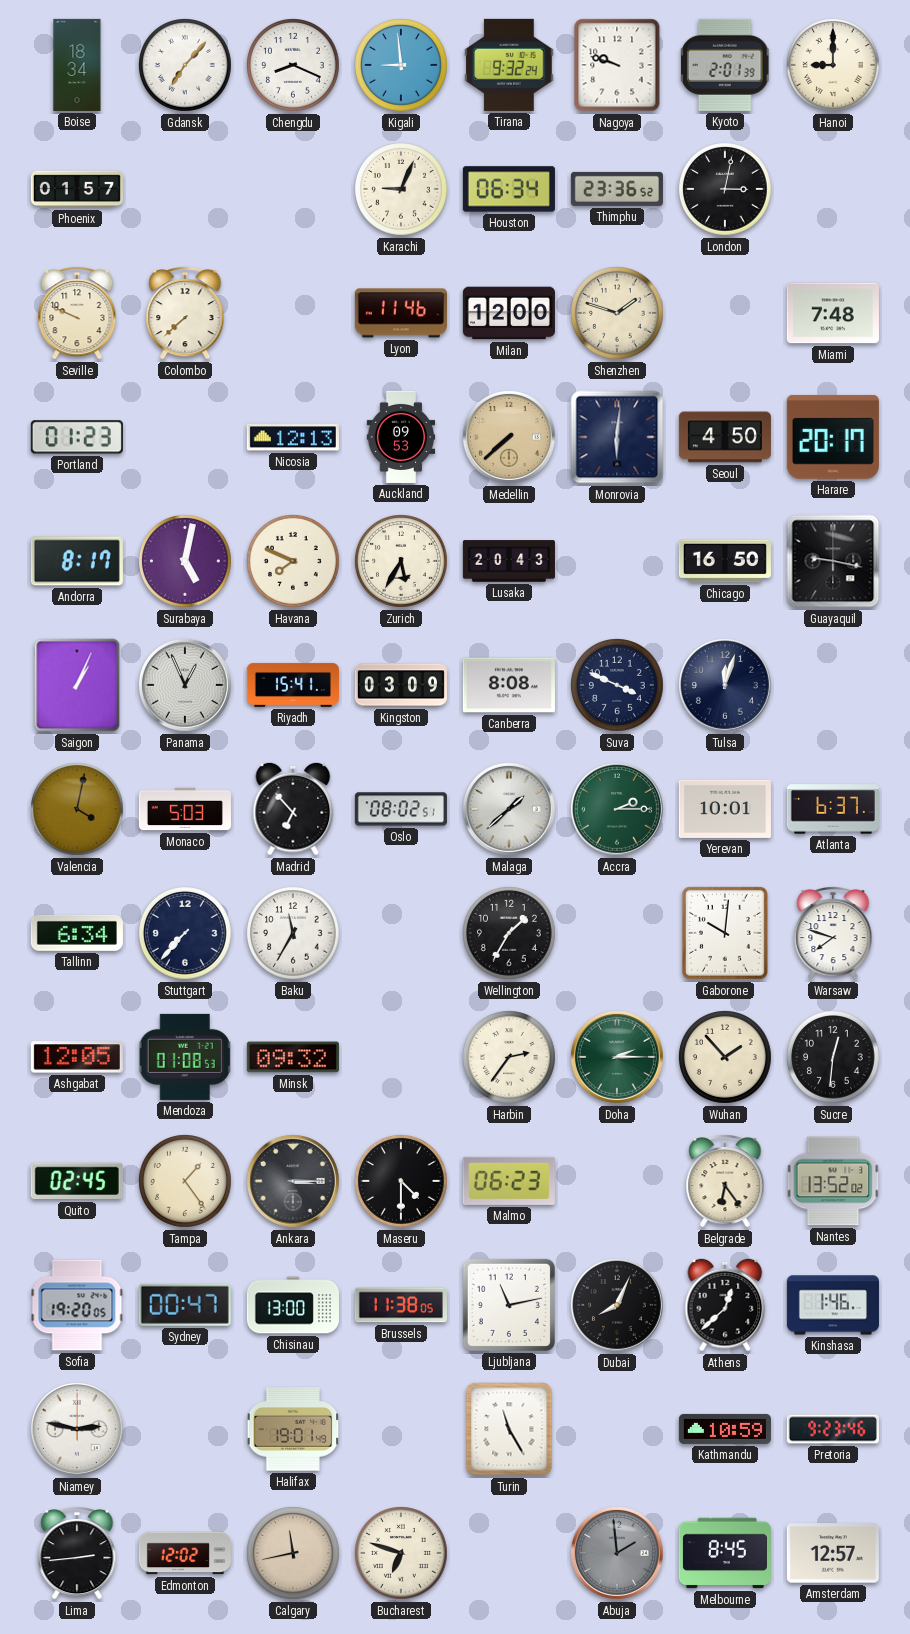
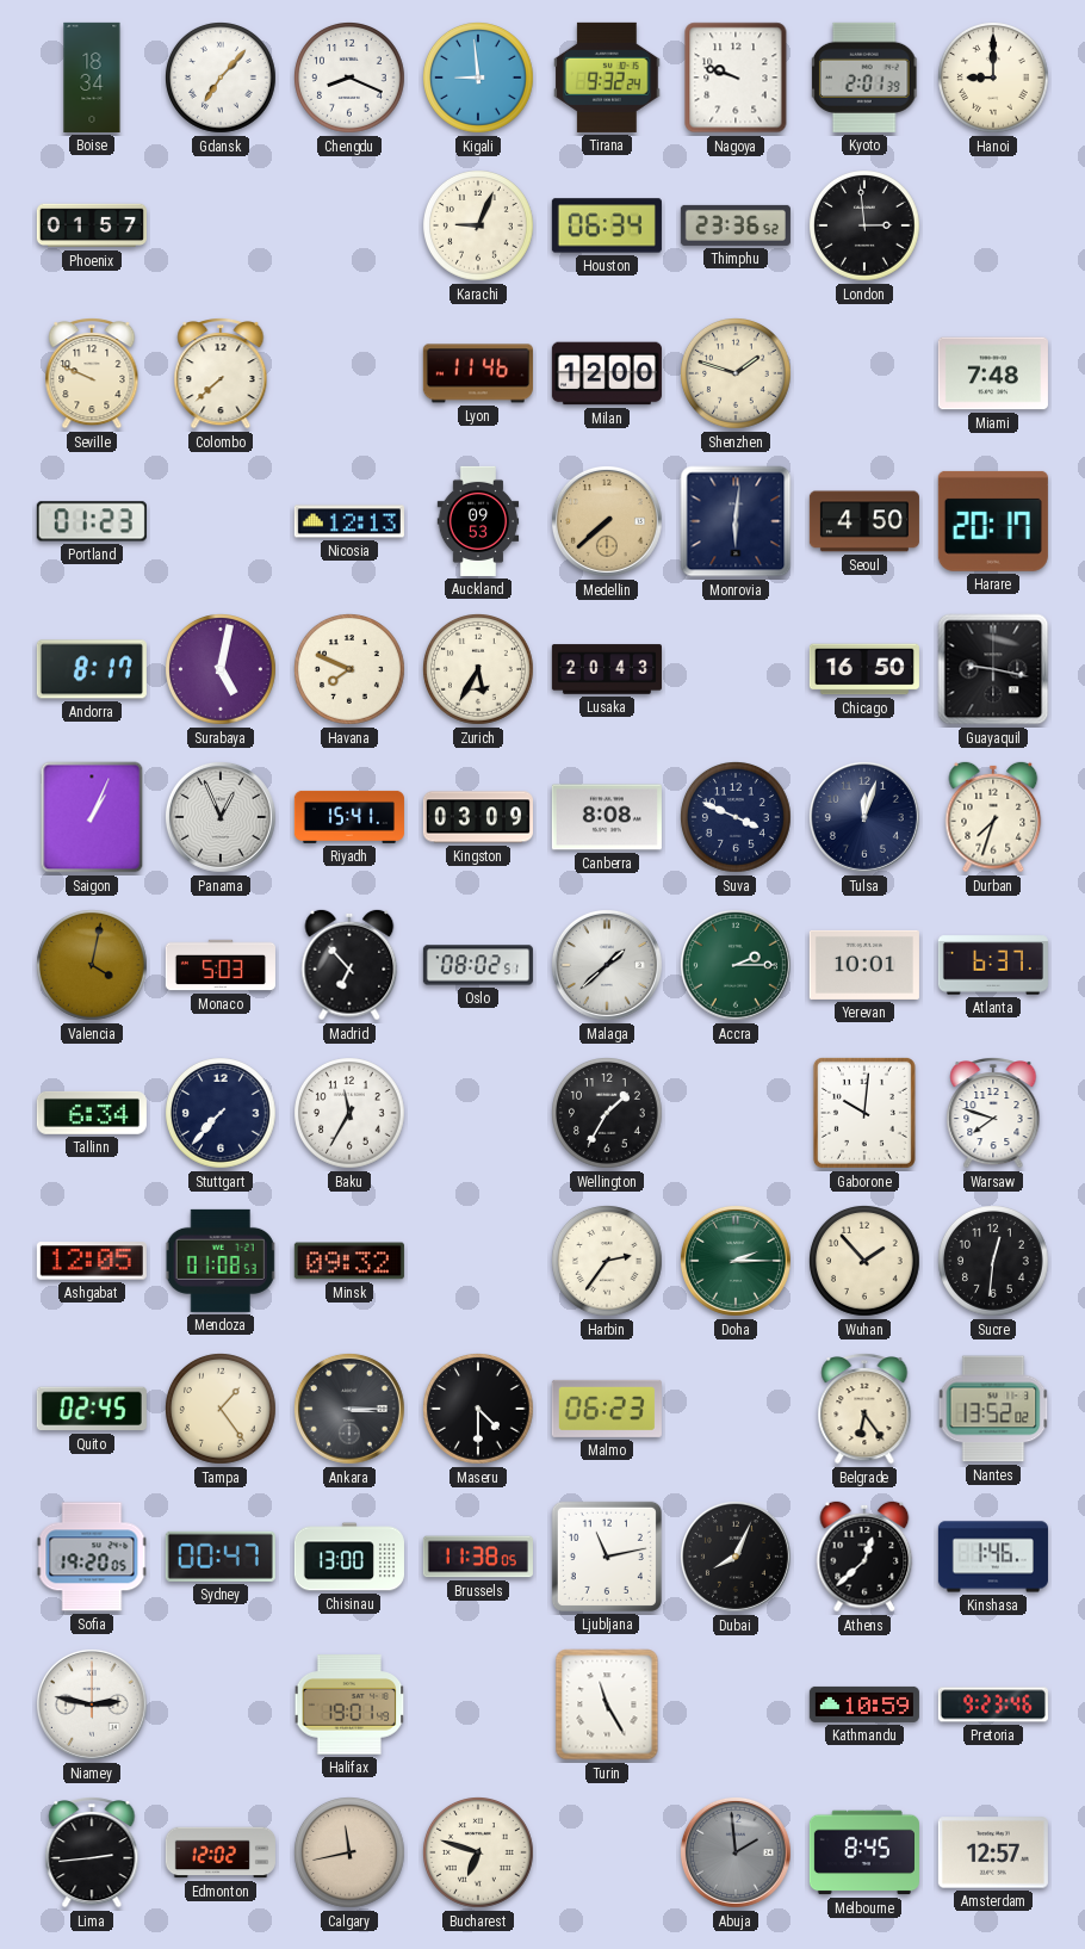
London: 3:02 -> 2:59
Durban: none -> 7:33
